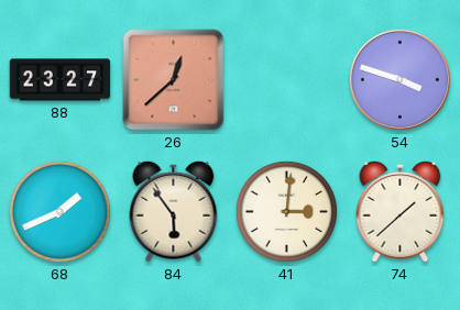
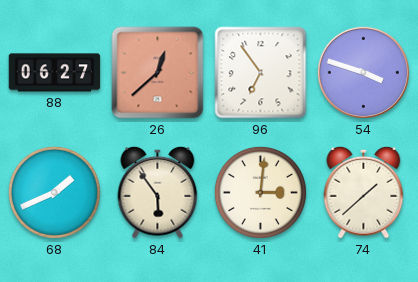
88: 23:27 -> 06:27
96: none -> 6:54
